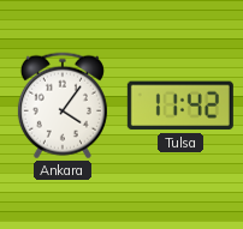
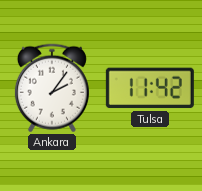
Ankara: 4:06 -> 2:06
